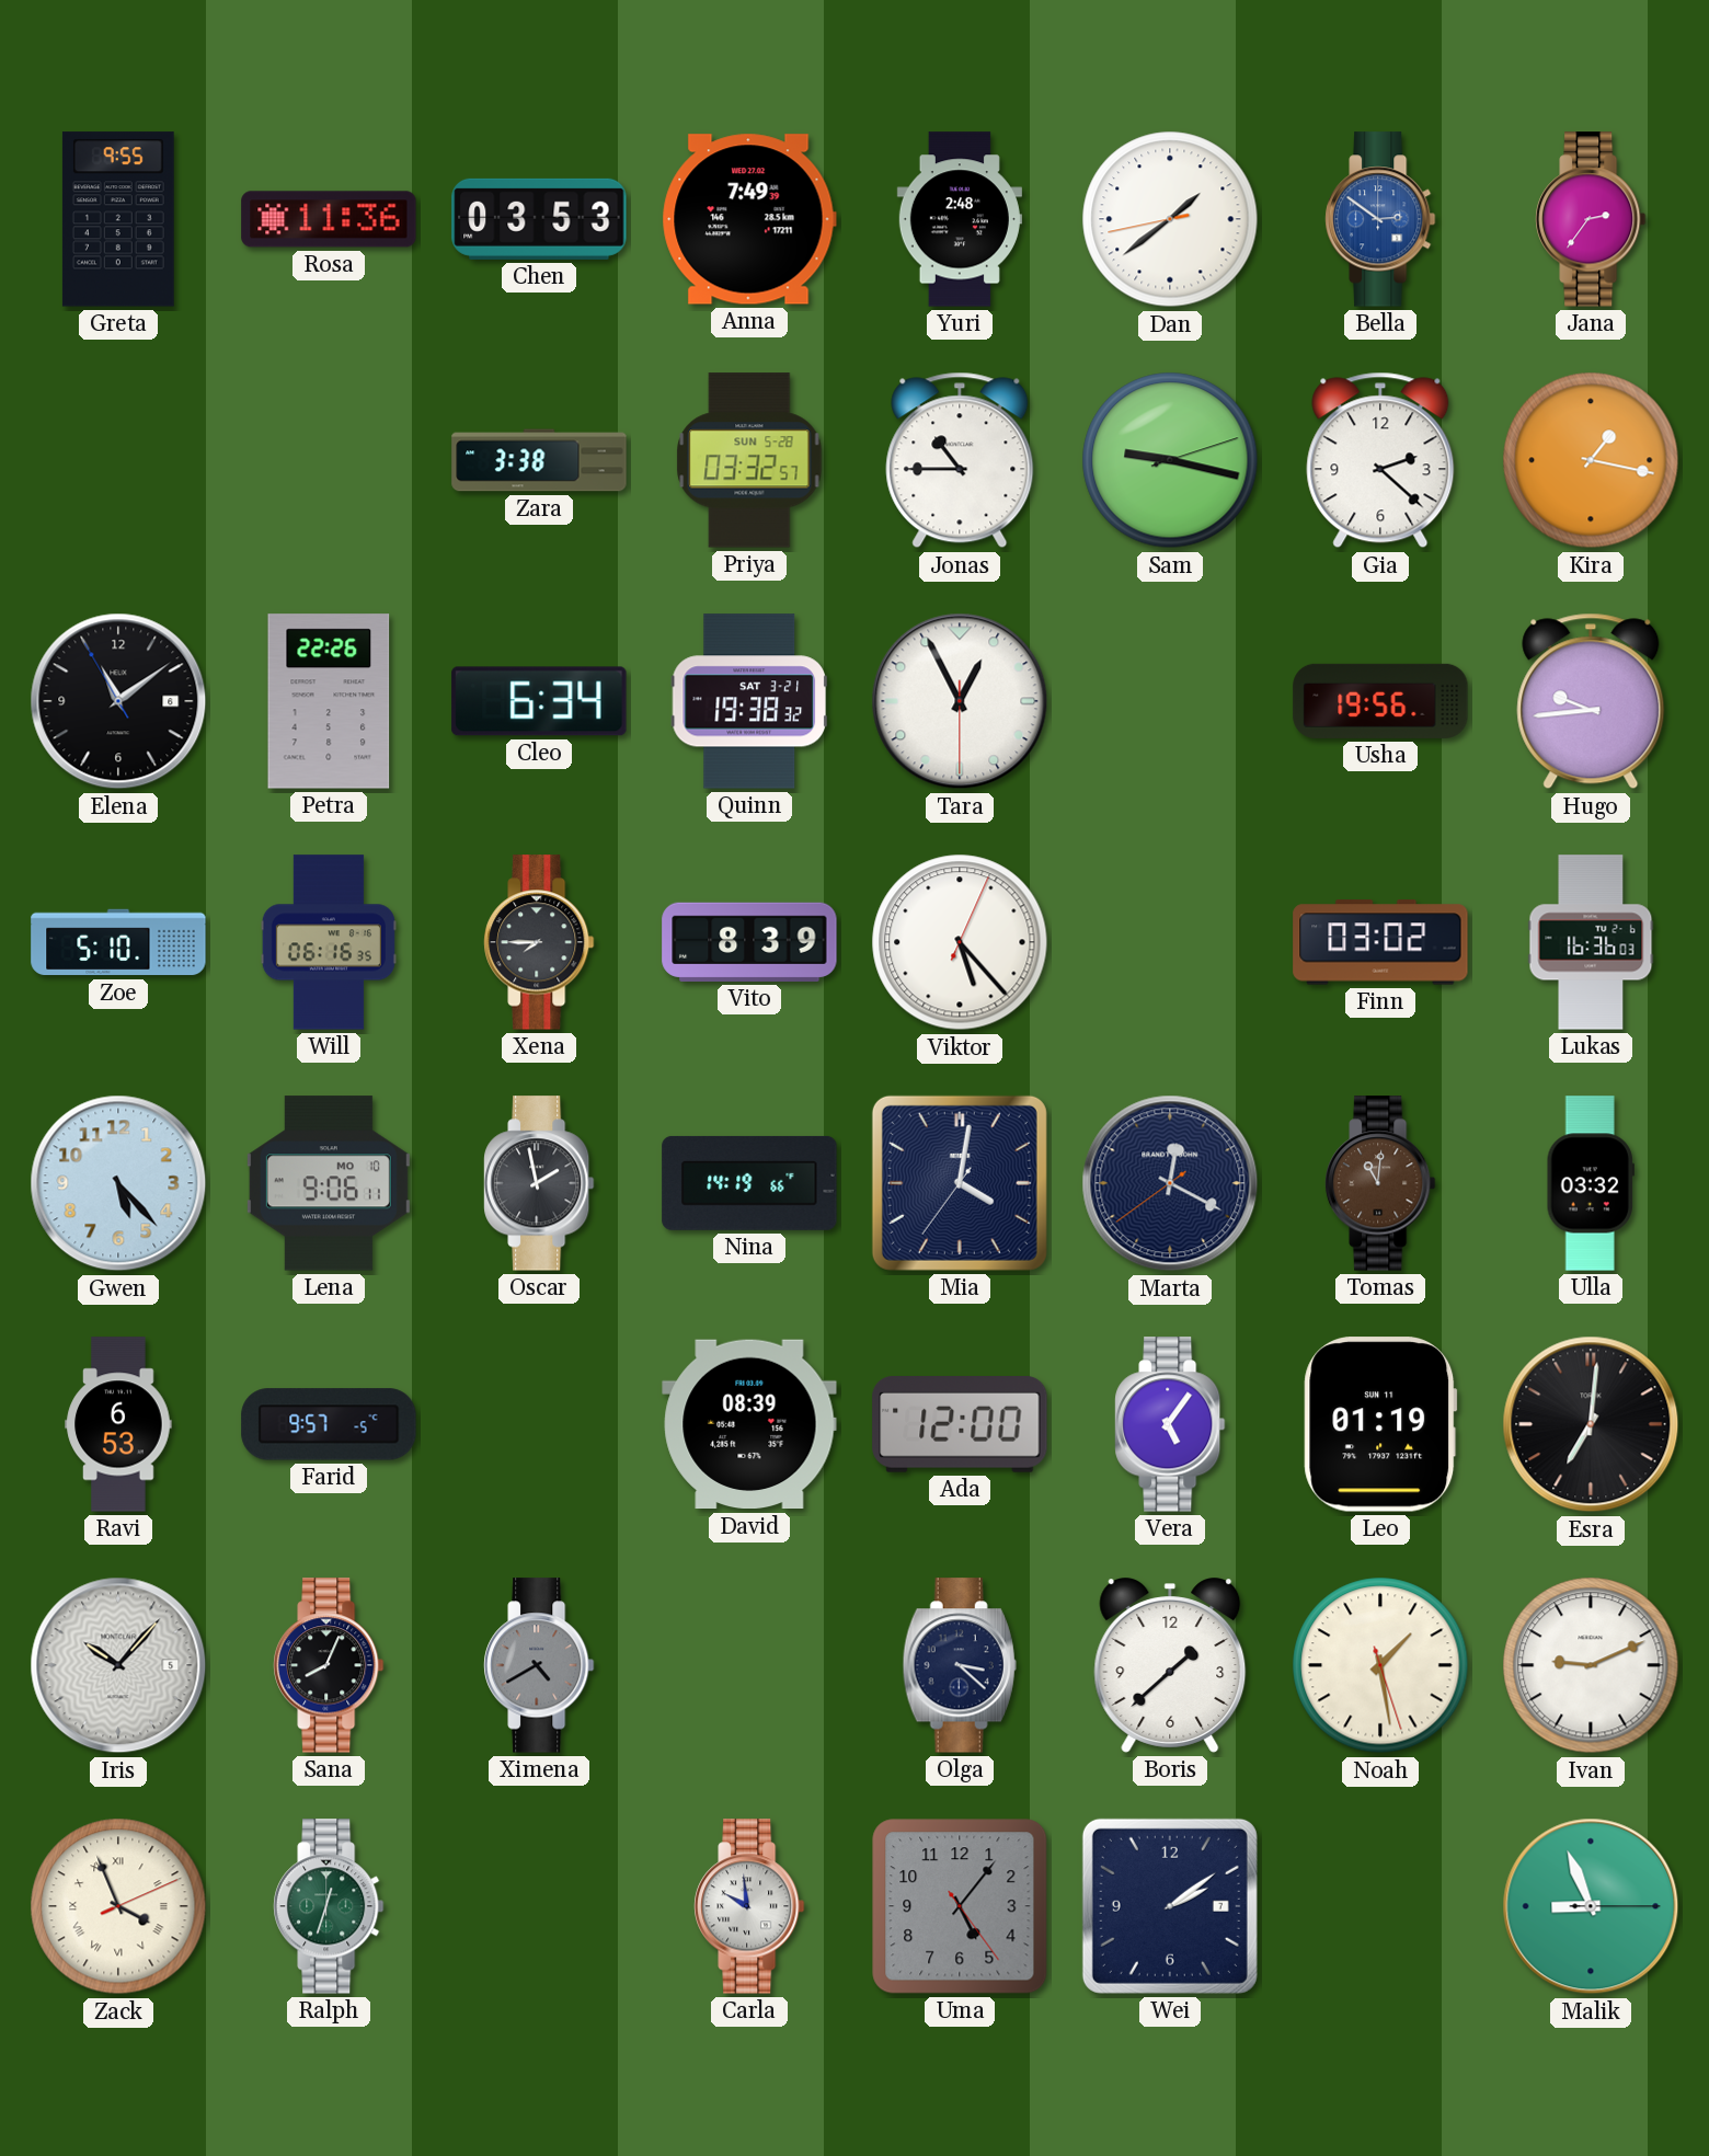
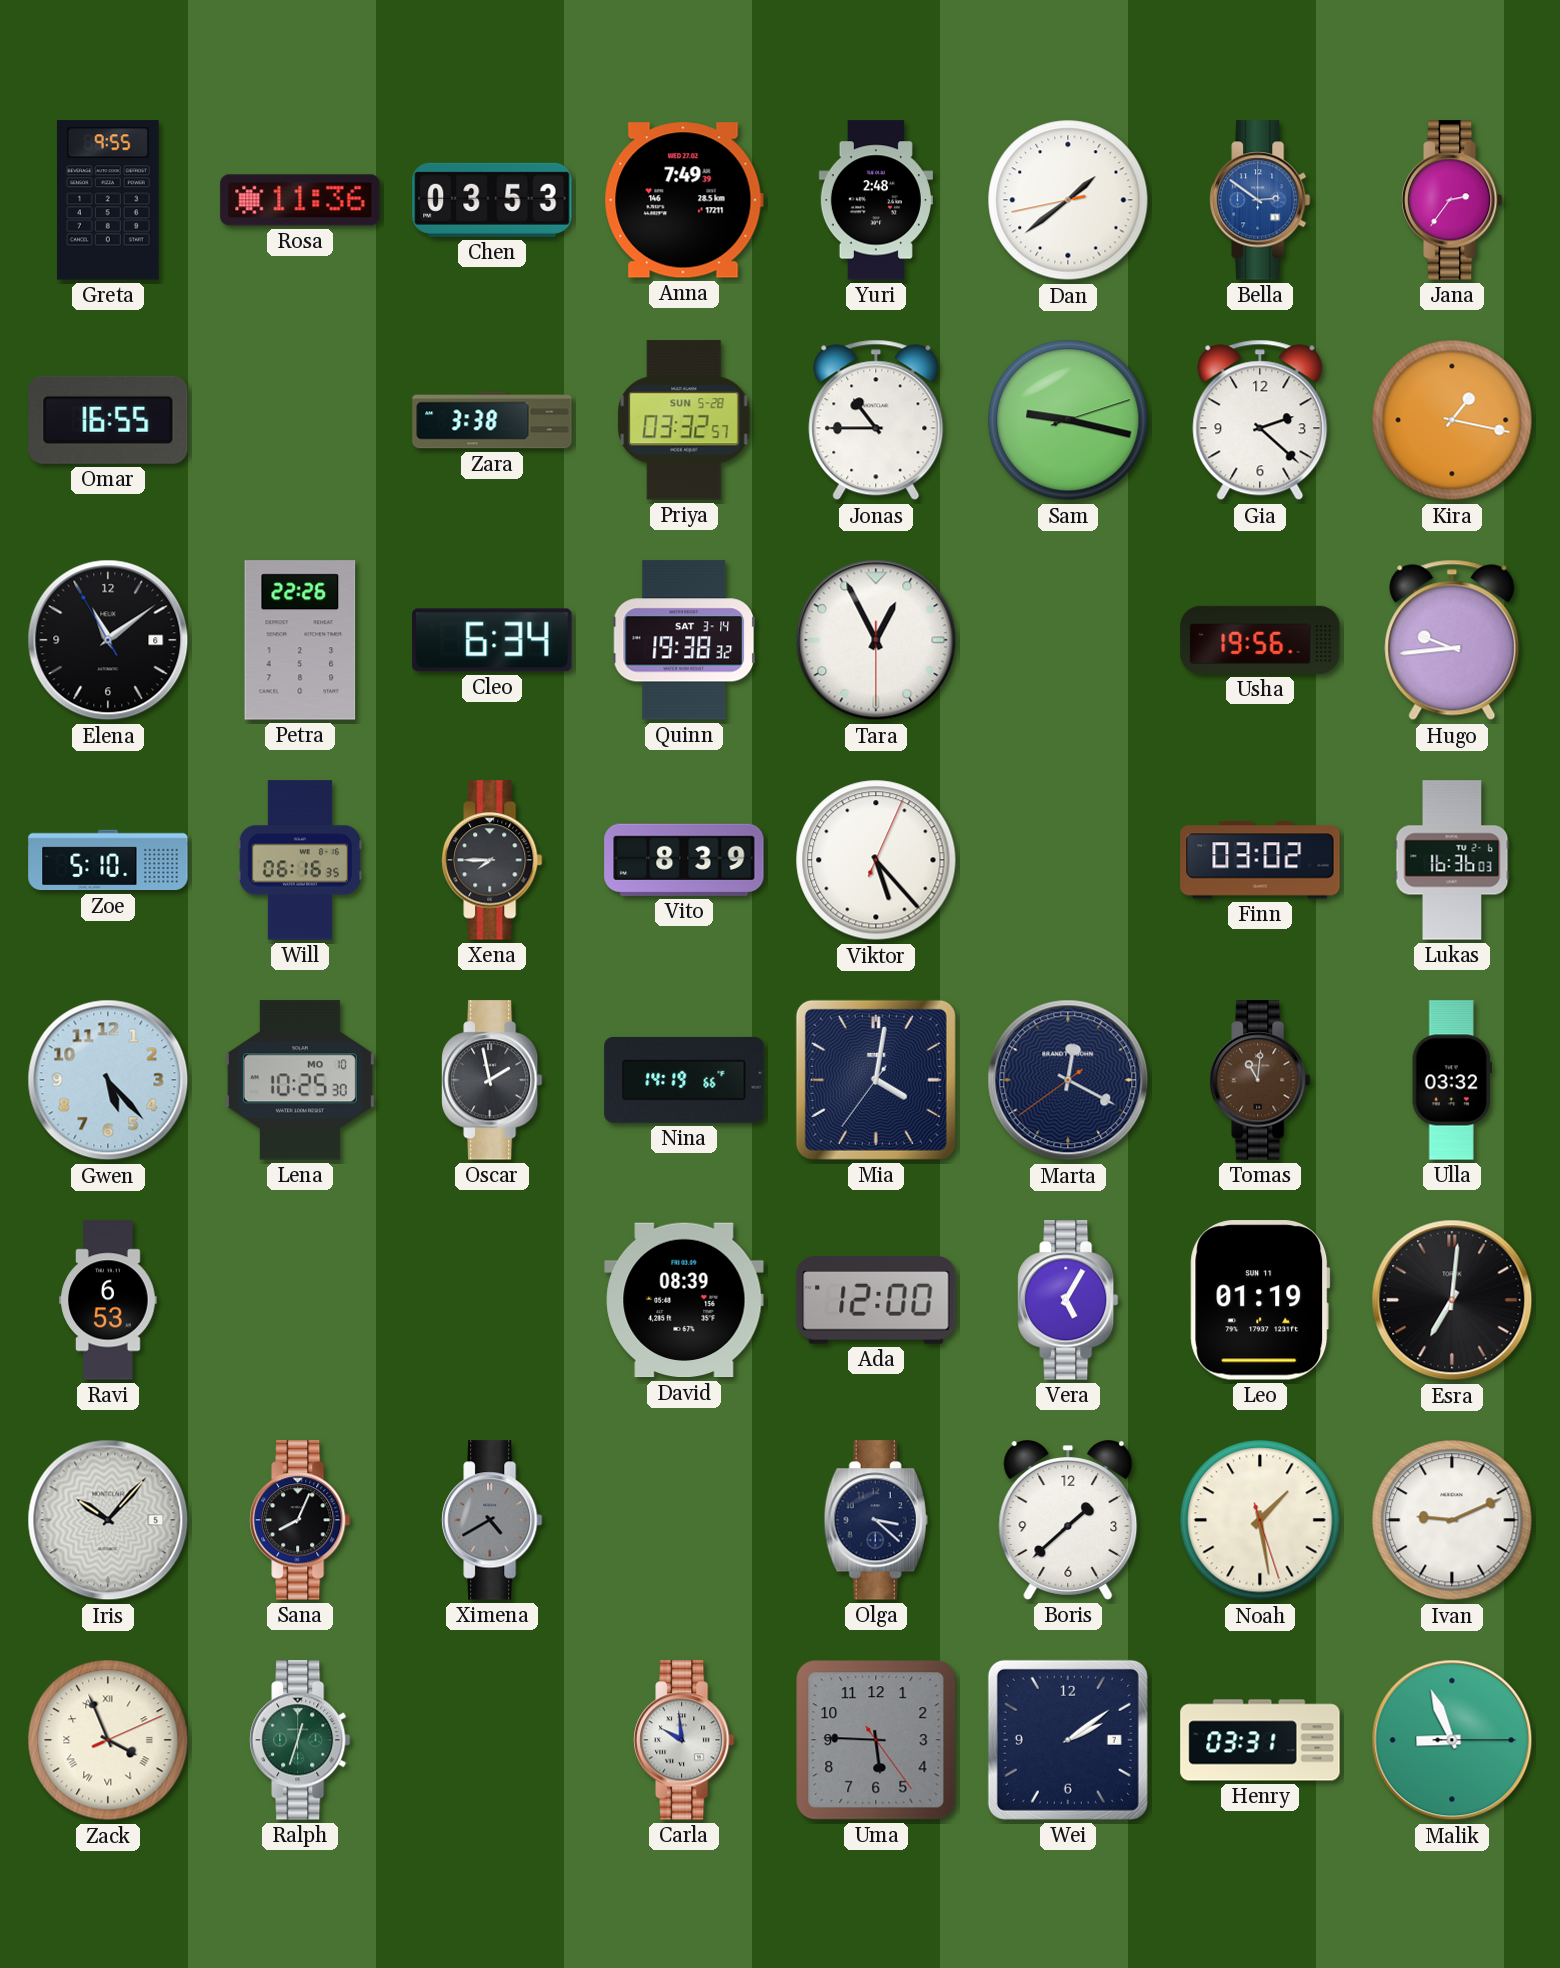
Omar: none -> 16:55
Quinn date: SAT 3-21 -> SAT 3-14
Lena: 9:06 -> 10:25
Farid: 9:57 -> none
Vera: 5:06 -> 5:05
Uma: 5:06 -> 5:45
Henry: none -> 03:31
